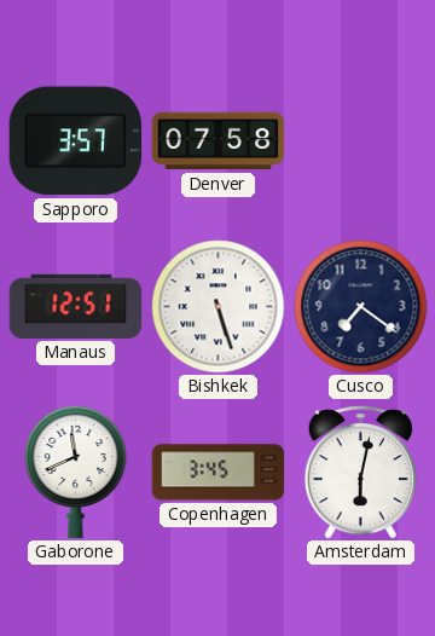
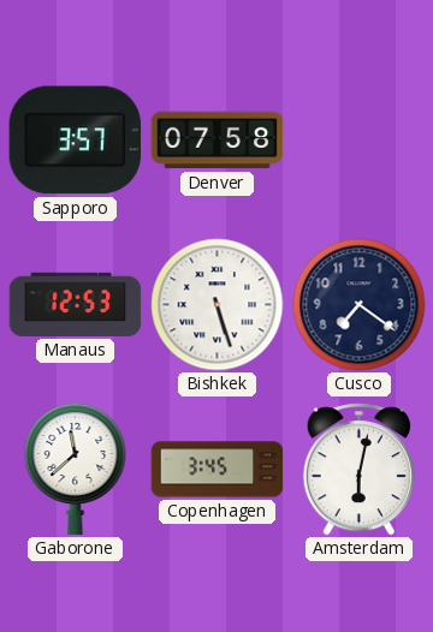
Manaus: 12:51 -> 12:53
Gaborone: 11:41 -> 11:38
